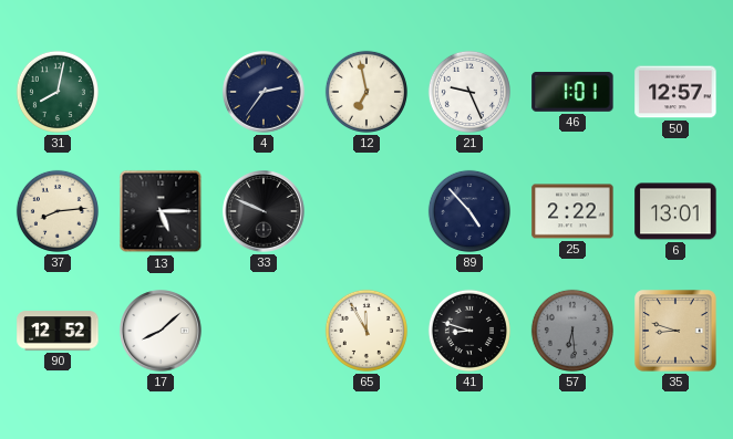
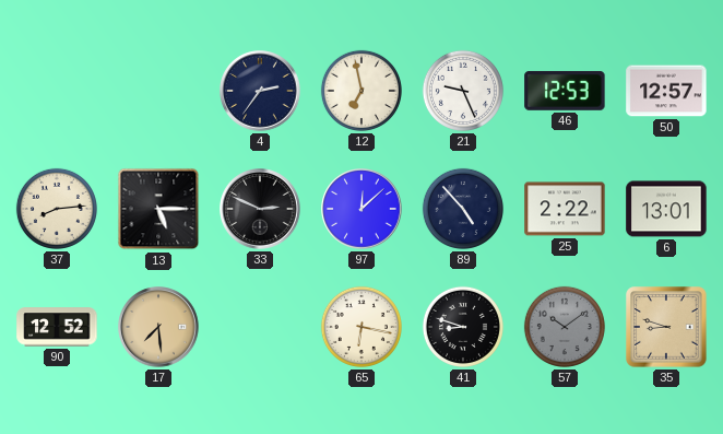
31: 8:02 -> none
46: 1:01 -> 12:53
33: 9:49 -> 2:49
97: none -> 12:08
17: 8:08 -> 7:29
17 dial: white -> champagne
65: 11:55 -> 6:17
57: 6:29 -> 10:09
